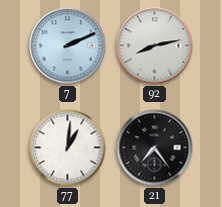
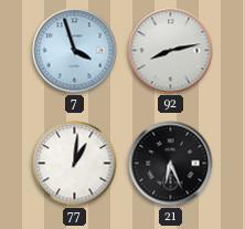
7: 2:11 -> 3:57
21: 7:24 -> 6:26
